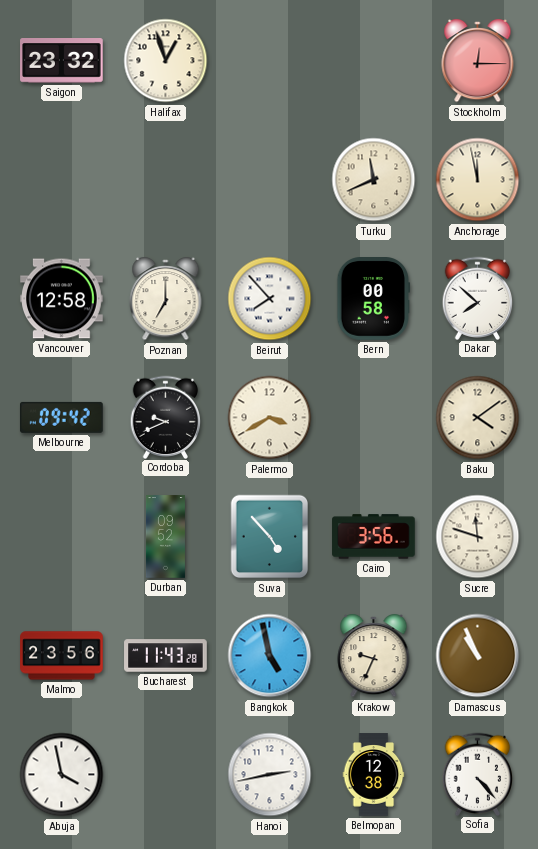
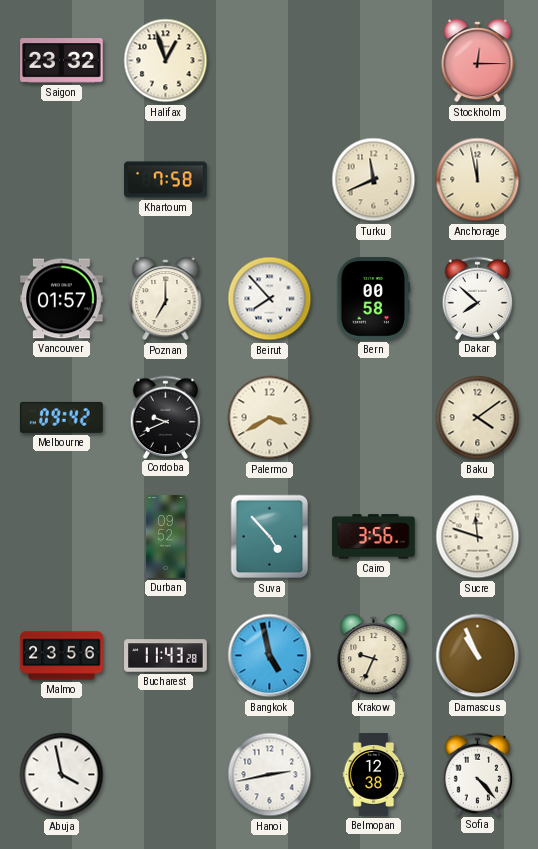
Khartoum: none -> 7:58
Vancouver: 12:58 -> 01:57
